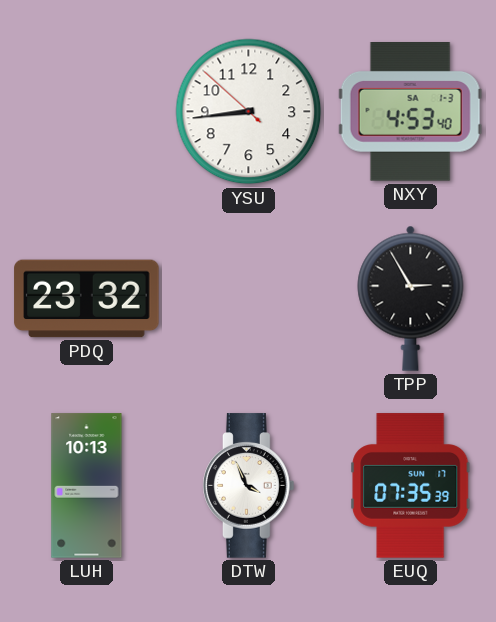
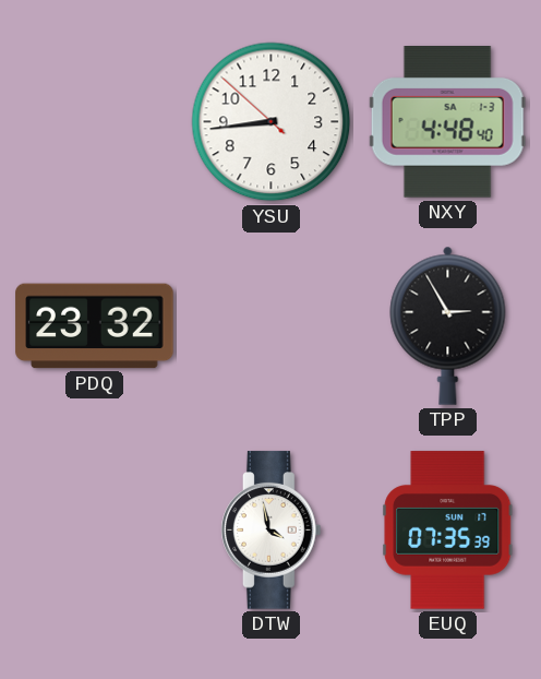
NXY: 4:53 -> 4:48
LUH: 10:13 -> none
DTW: 3:56 -> 3:58
